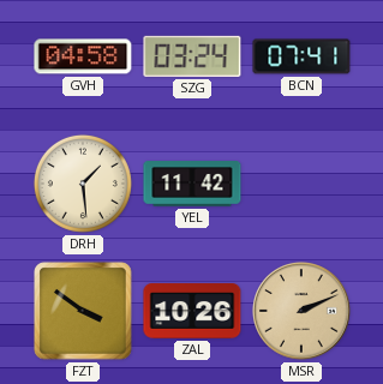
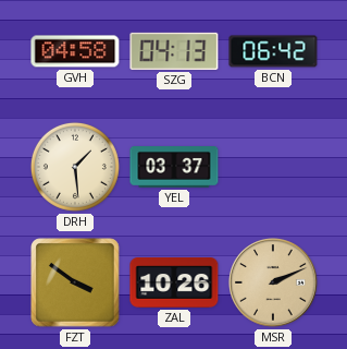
SZG: 03:24 -> 04:13
BCN: 07:41 -> 06:42
YEL: 11:42 -> 03:37
